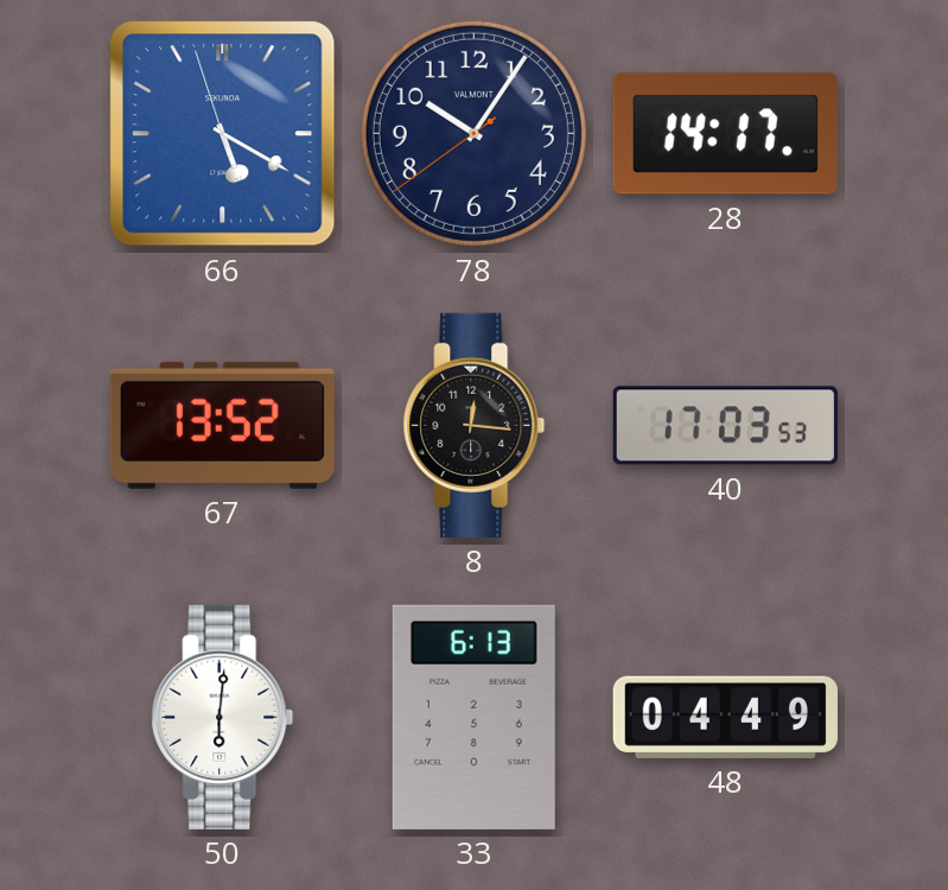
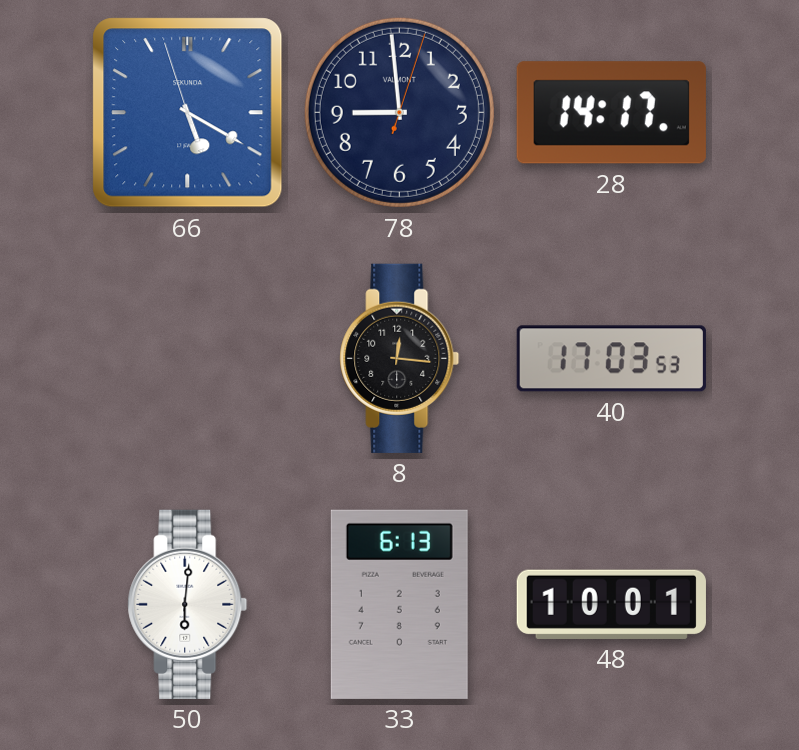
78: 10:05 -> 8:59
67: 13:52 -> none
48: 04:49 -> 10:01
